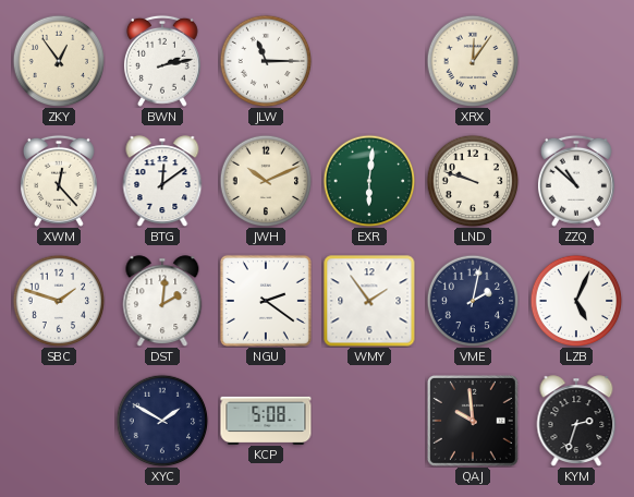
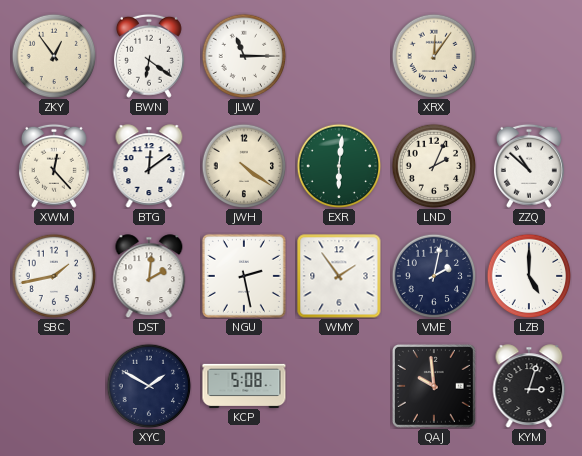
BWN: 2:13 -> 6:21
JWH: 10:11 -> 4:21
LND: 9:48 -> 2:04
SBC: 1:48 -> 1:43
NGU: 2:21 -> 2:28
LZB: 5:04 -> 5:00
KYM: 2:33 -> 3:03
